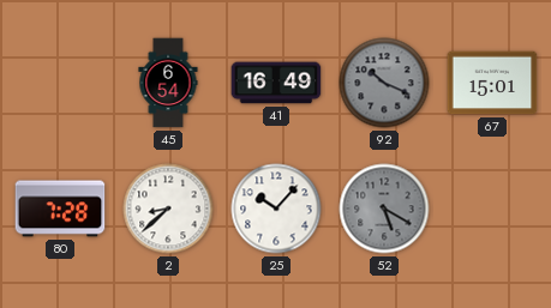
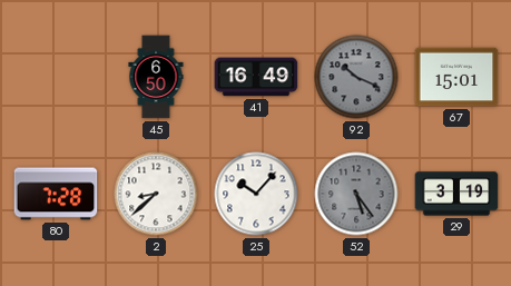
45: 6:54 -> 6:50
52: 5:20 -> 5:24
29: none -> 3:19
